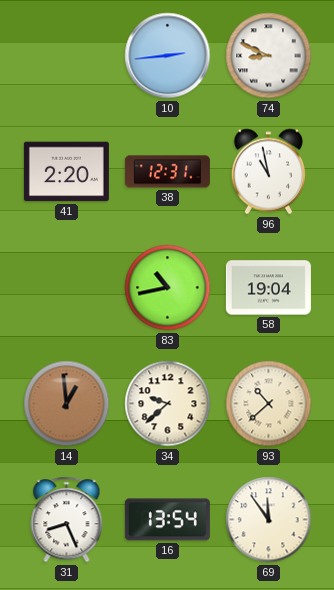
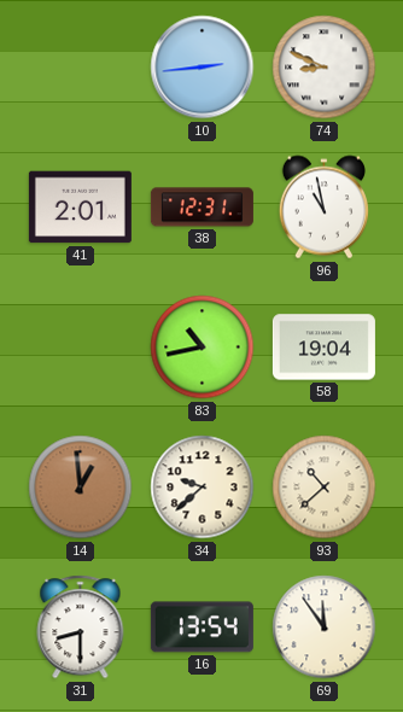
41: 2:20 -> 2:01
31: 8:26 -> 8:30
